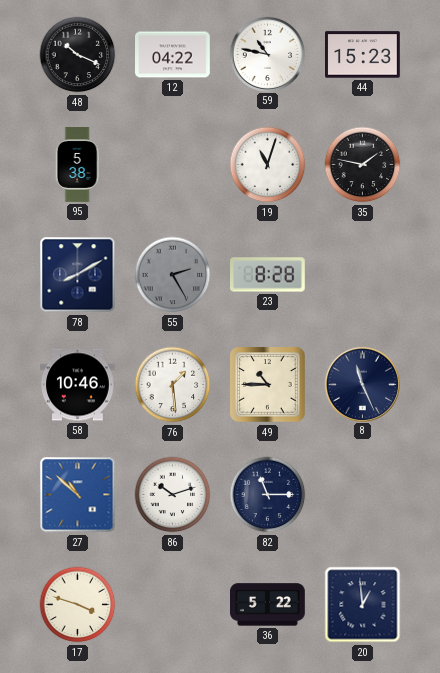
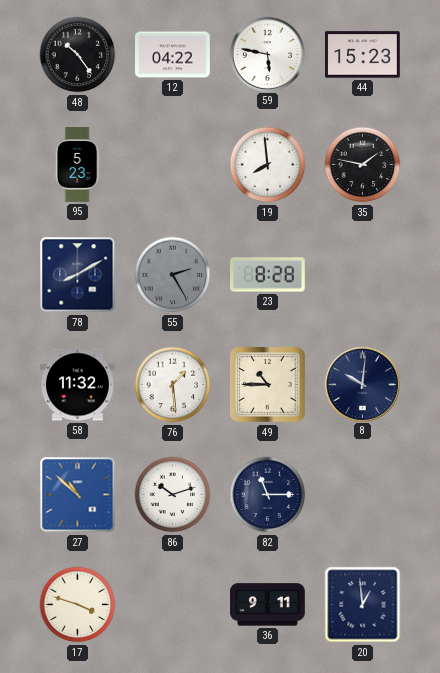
48: 10:19 -> 10:24
59: 10:47 -> 5:47
95: 5:38 -> 5:23
19: 11:03 -> 7:59
58: 10:46 -> 11:32
8: 11:26 -> 10:01
36: 5:22 -> 9:11
